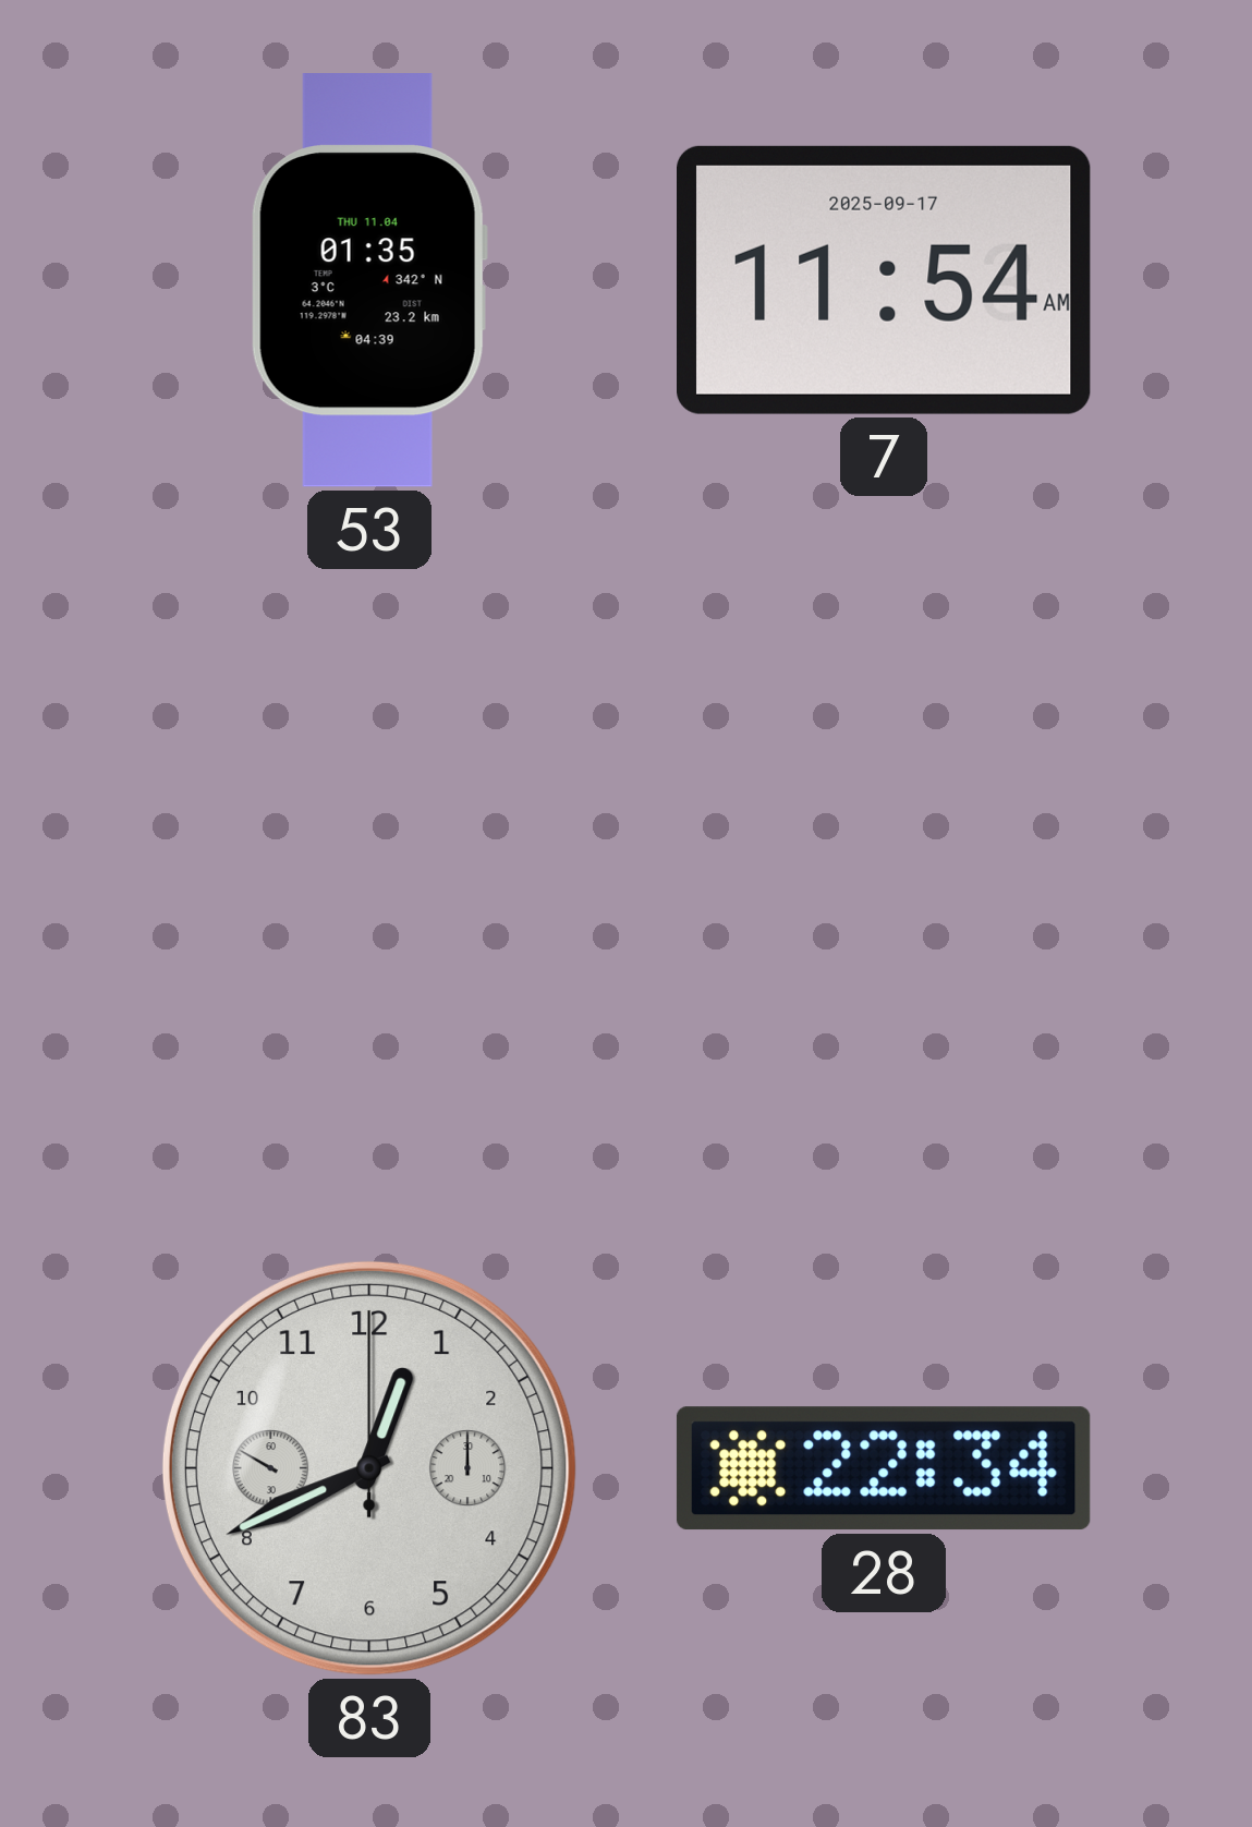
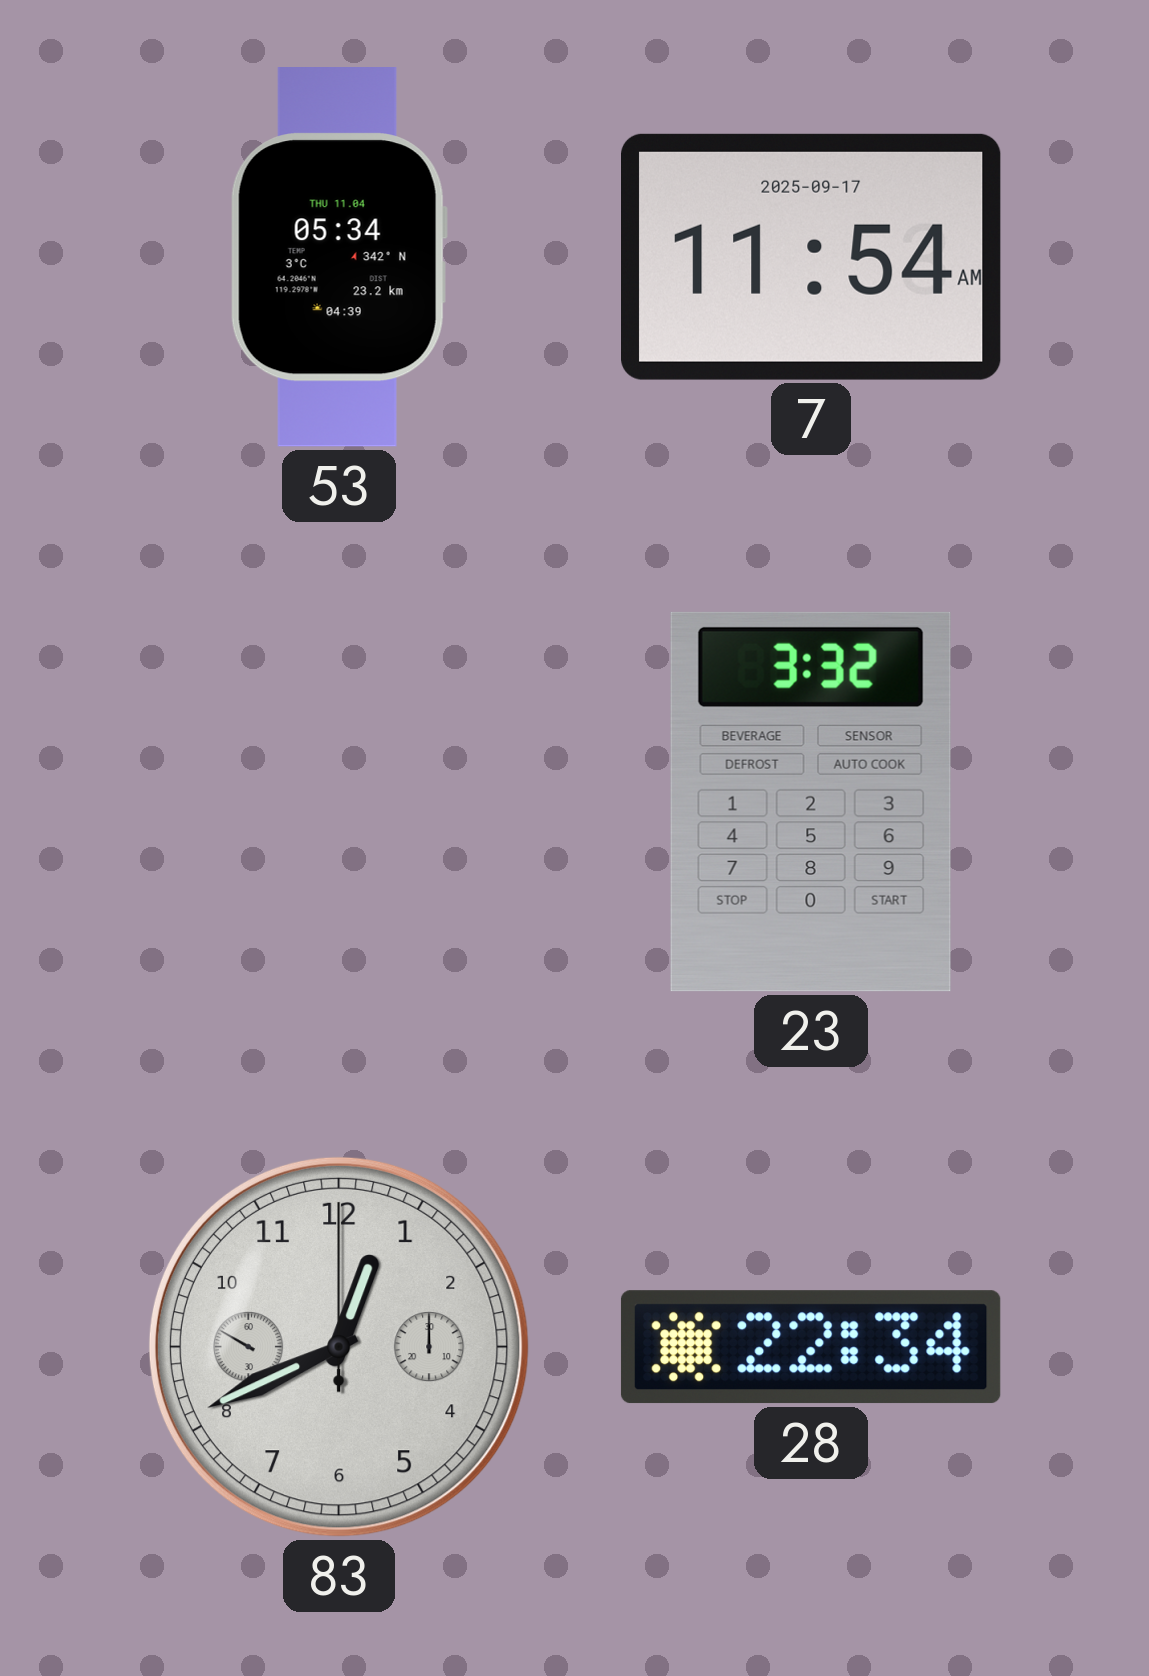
53: 01:35 -> 05:34
23: none -> 3:32
